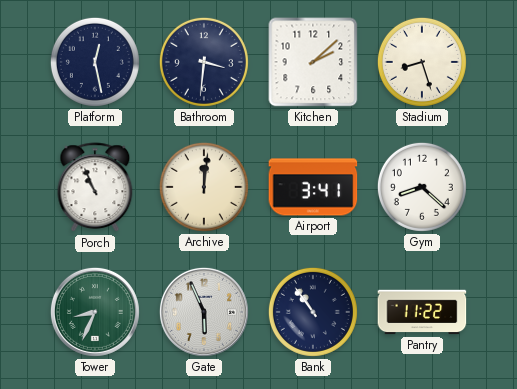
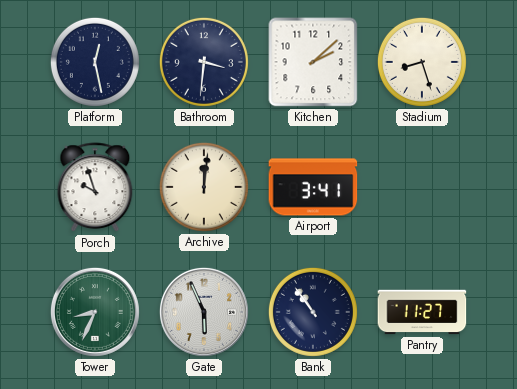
Porch: 10:56 -> 9:57
Gym: 8:22 -> none
Pantry: 11:22 -> 11:27
